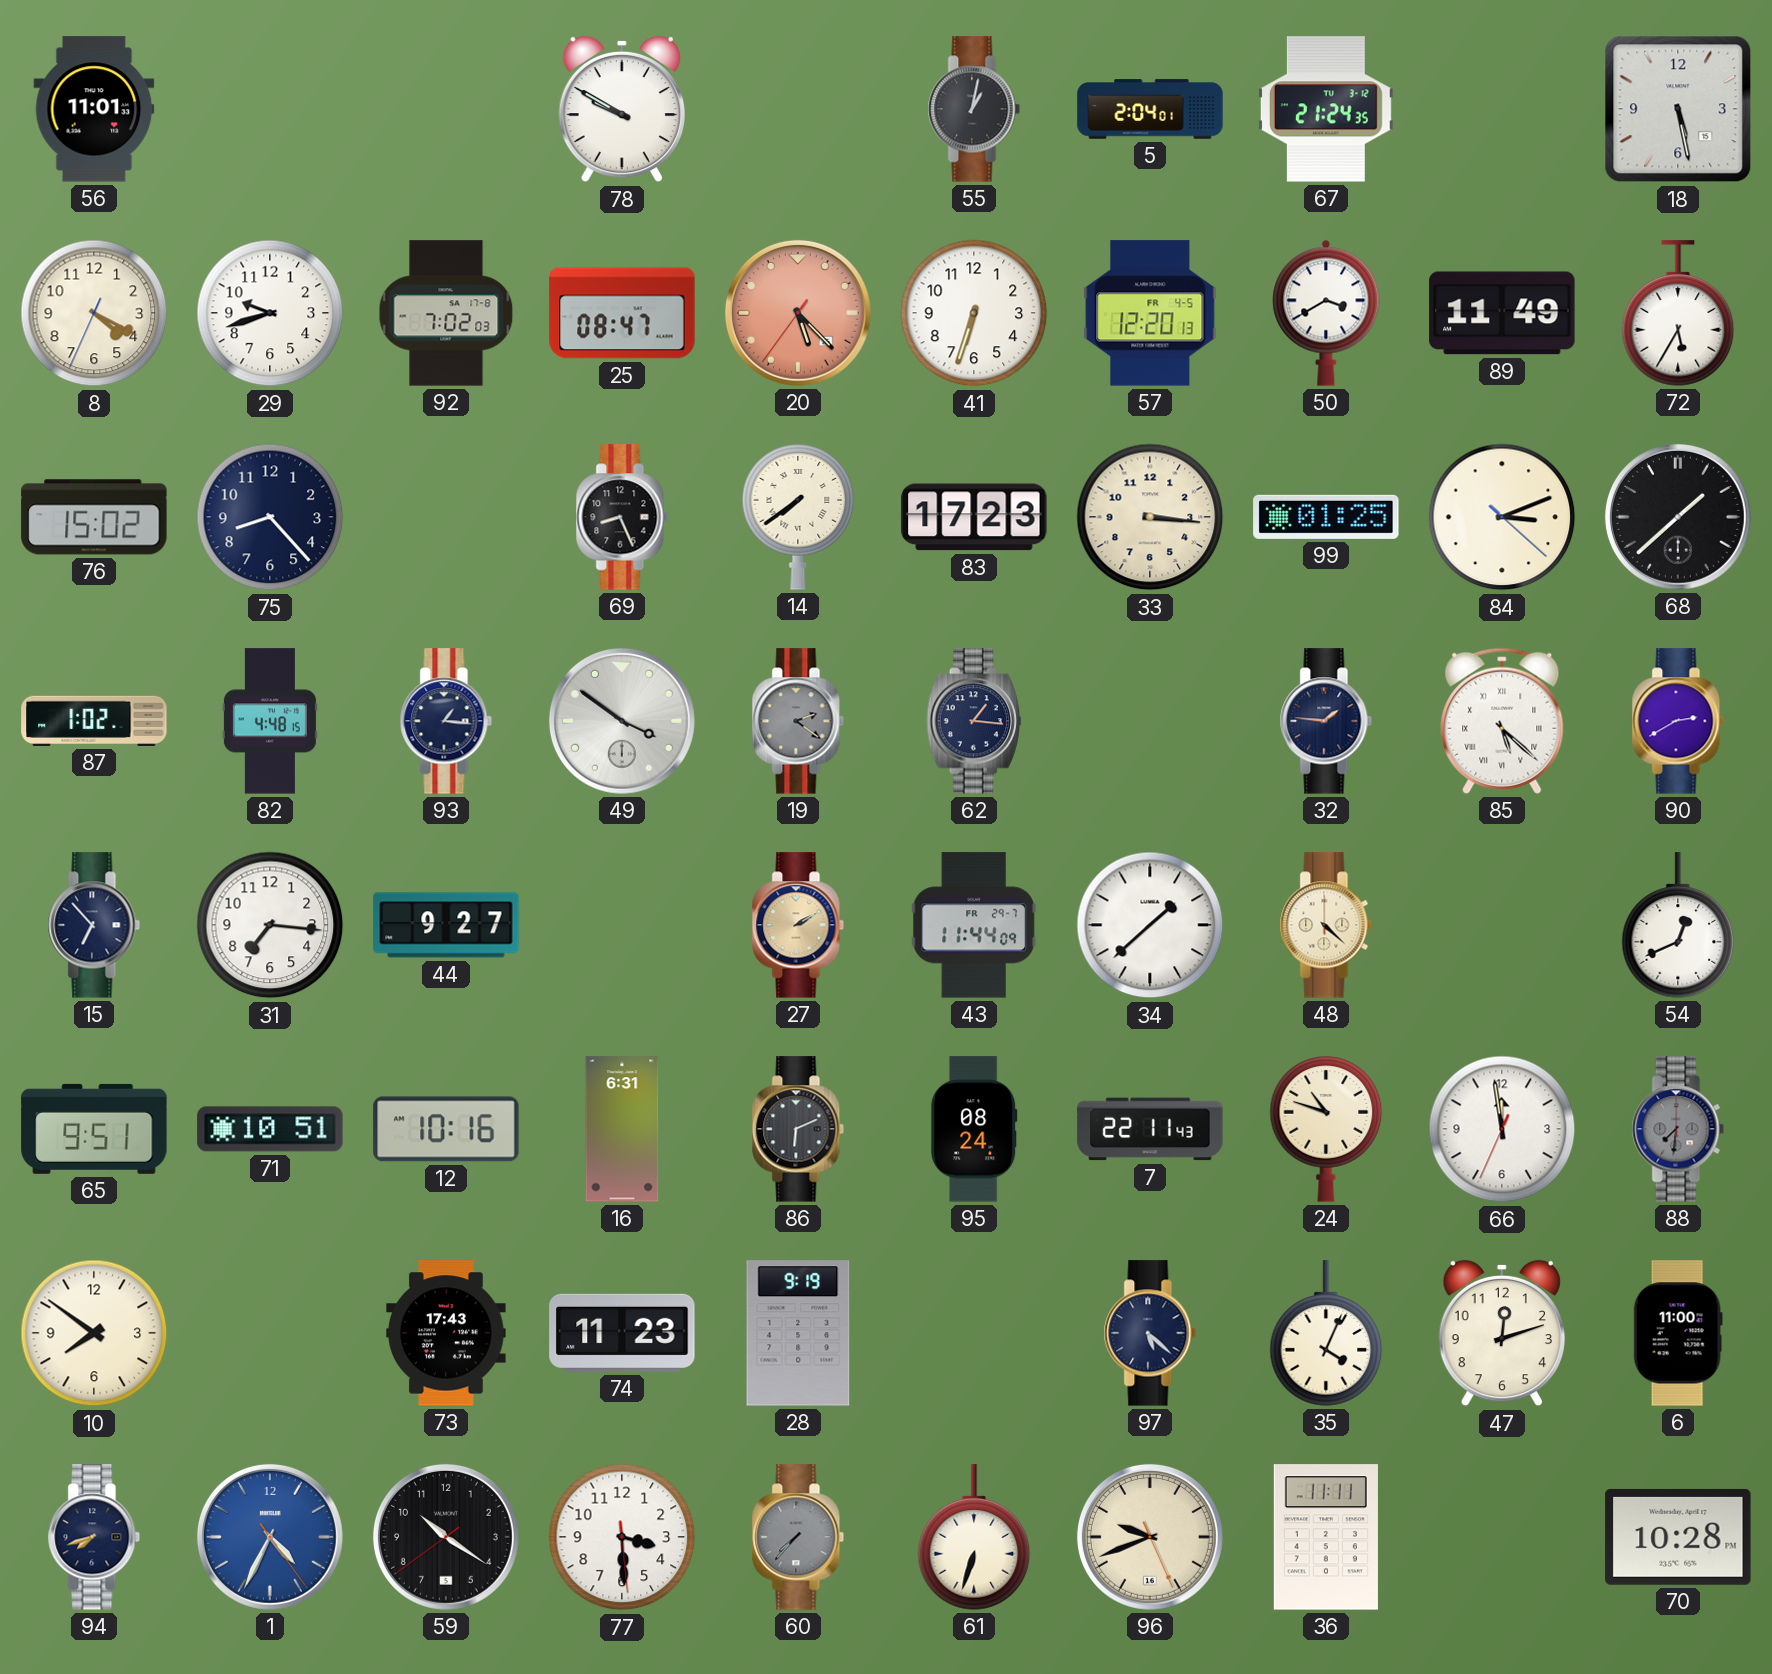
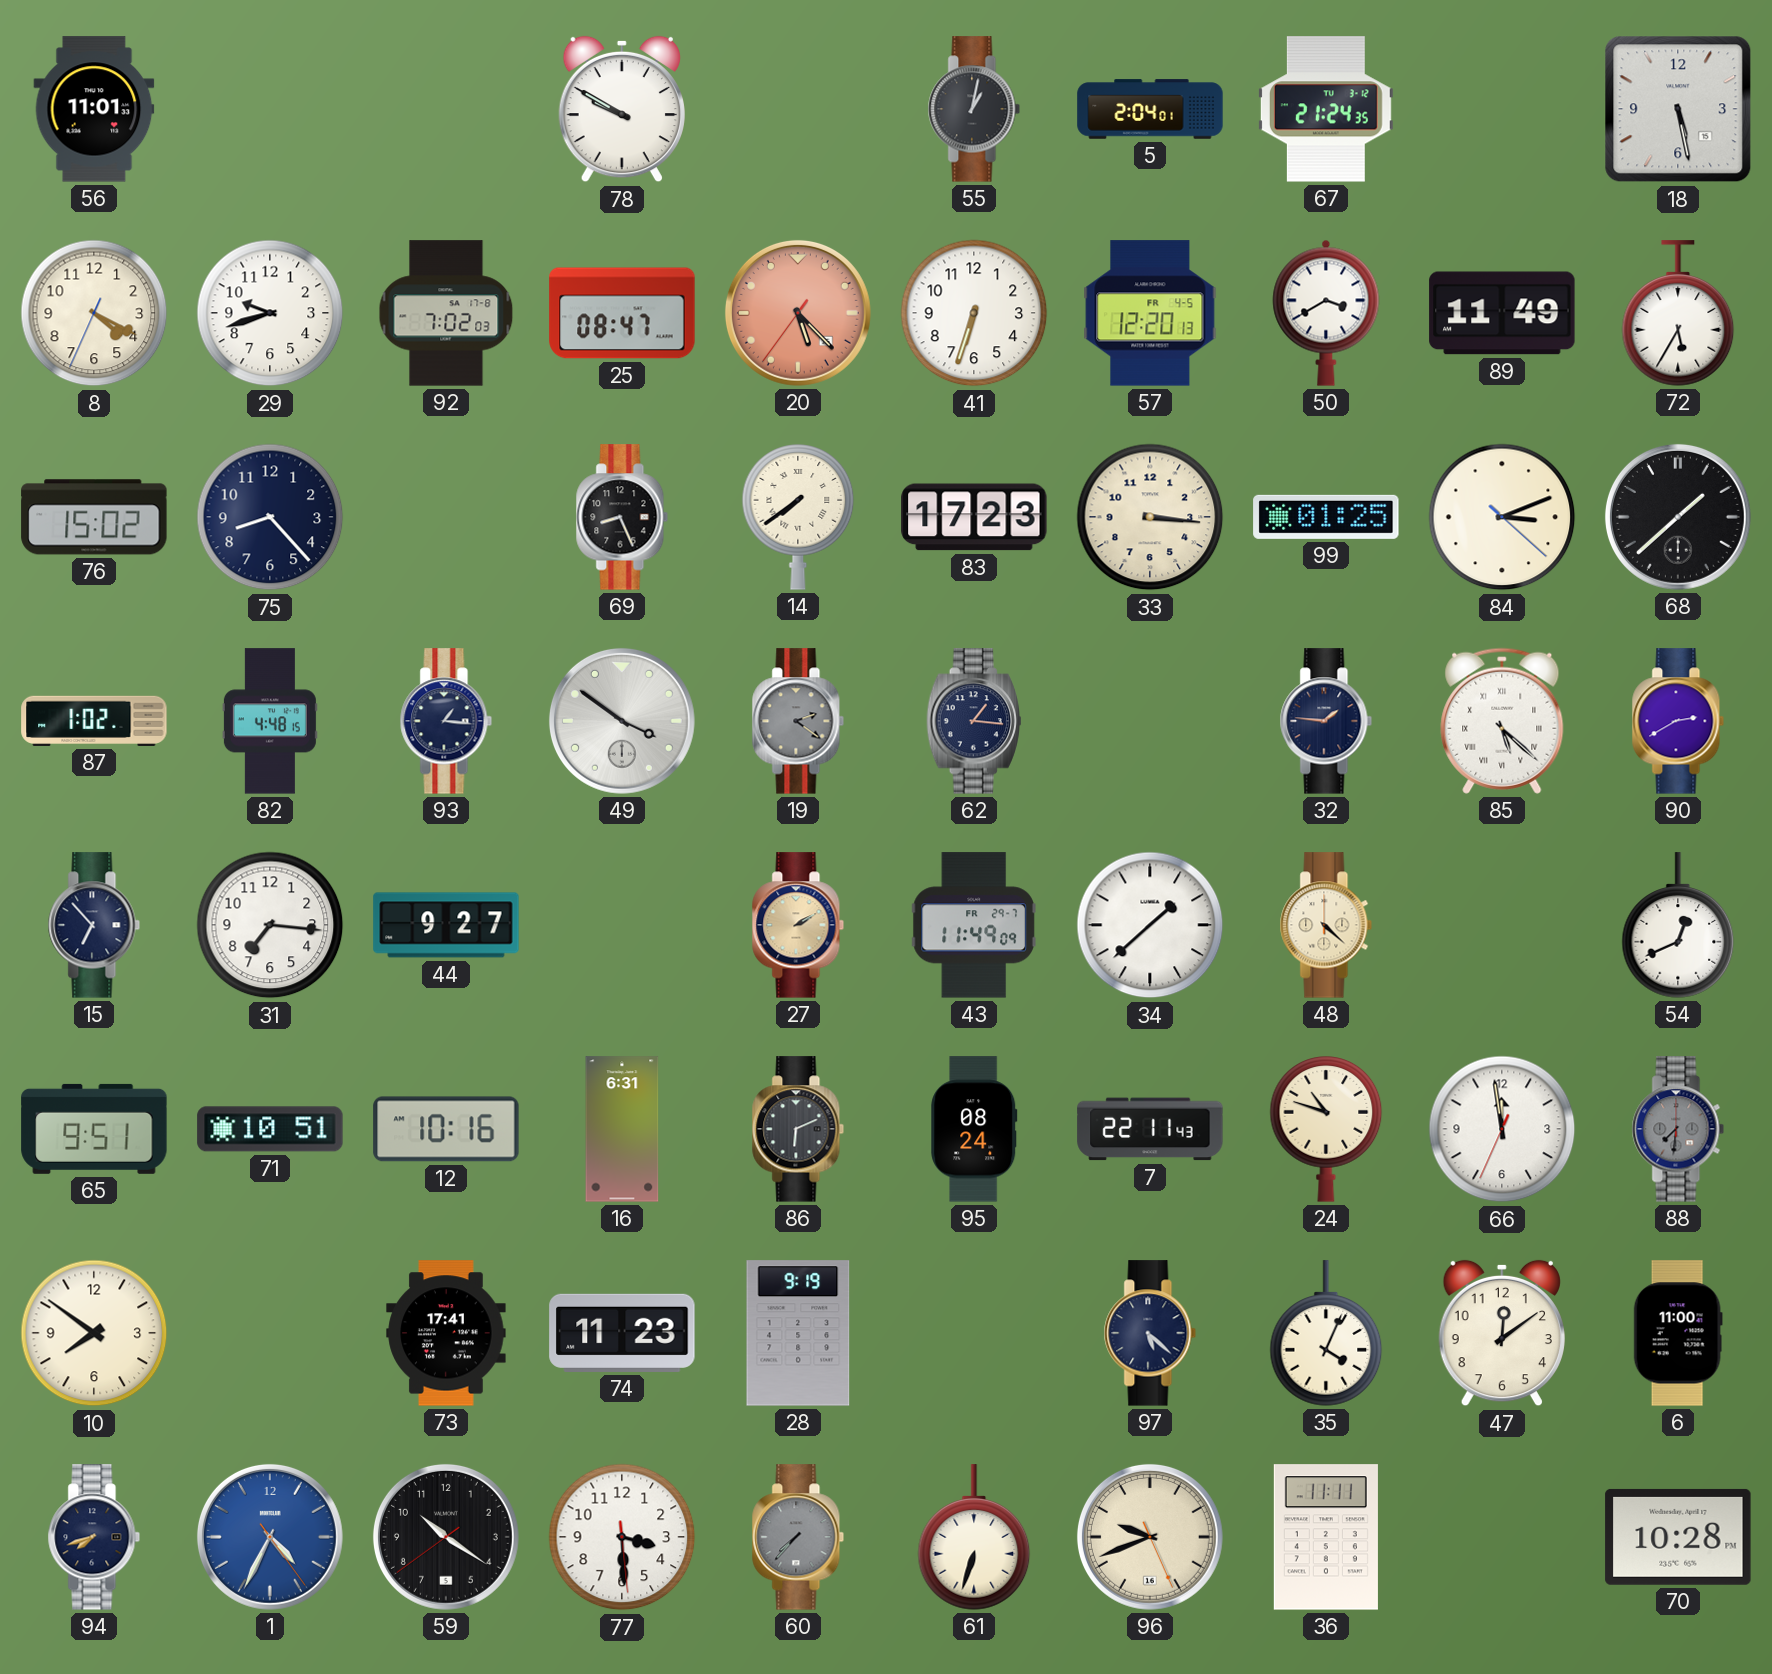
43: 11:44 -> 11:49
73: 17:43 -> 17:41
47: 12:12 -> 12:09
